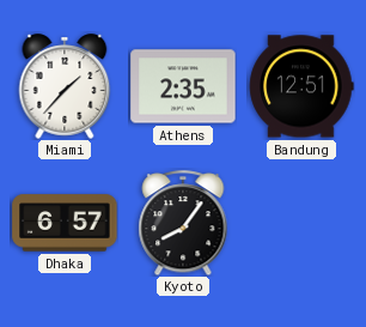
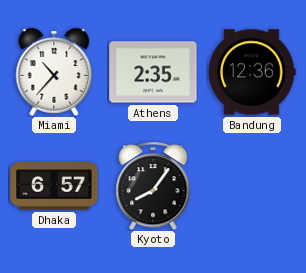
Miami: 1:37 -> 10:37
Bandung: 12:51 -> 12:36
